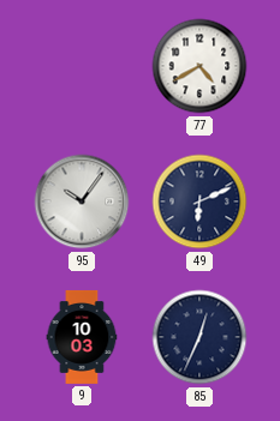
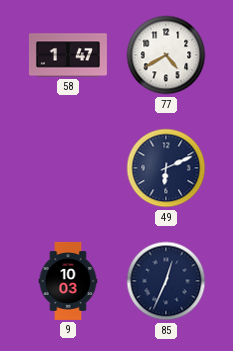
58: none -> 1:47
95: 10:06 -> none
